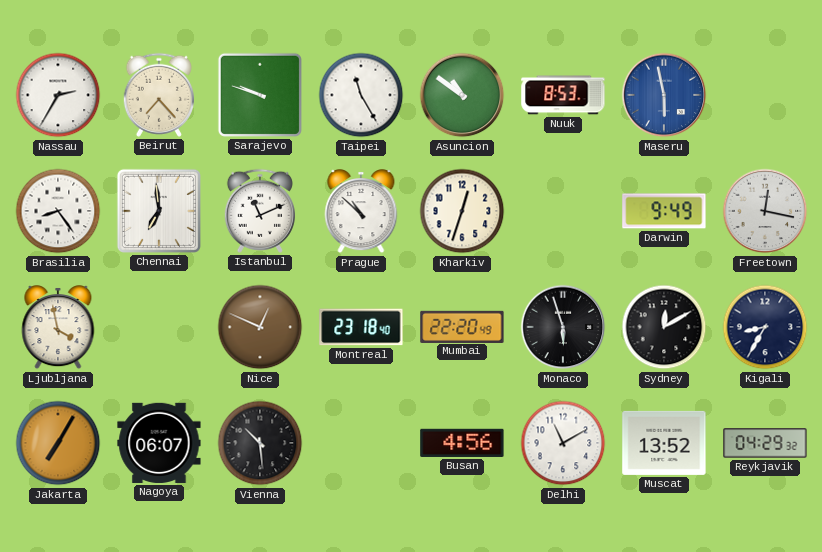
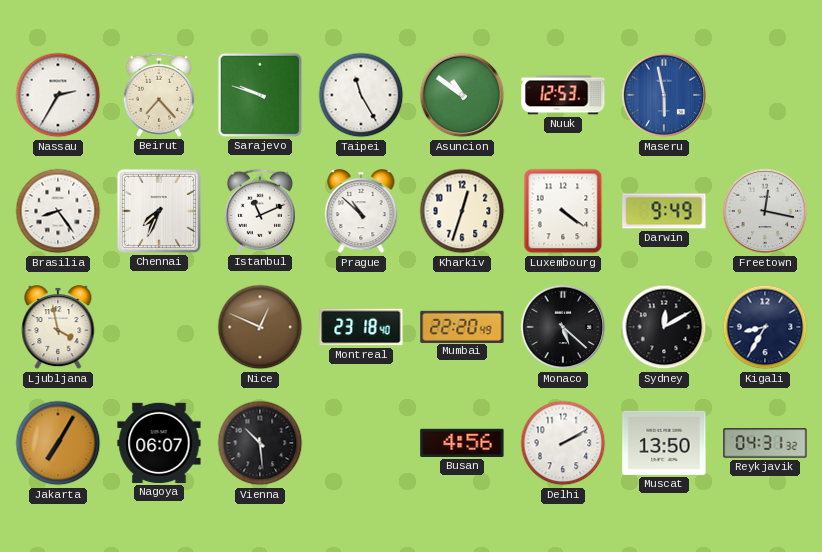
Nuuk: 8:53 -> 12:53
Chennai: 6:59 -> 7:34
Luxembourg: none -> 4:21
Monaco: 5:57 -> 5:22
Delhi: 11:10 -> 2:10
Muscat: 13:52 -> 13:50
Reykjavik: 04:29 -> 04:31
